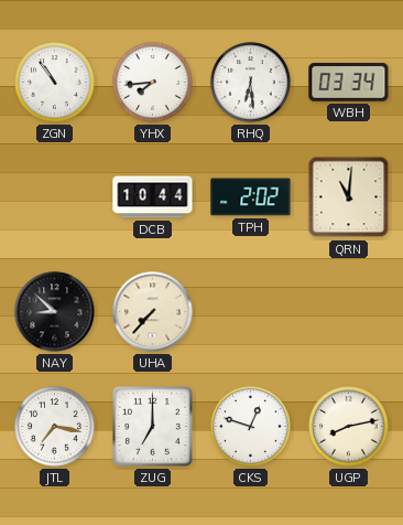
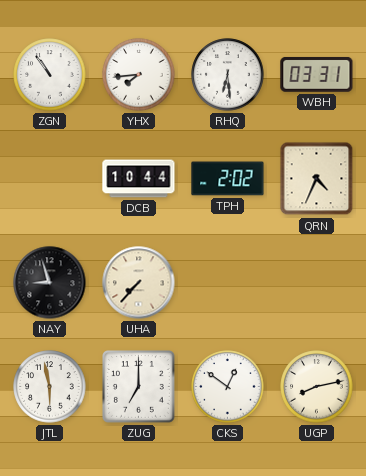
WBH: 03:34 -> 03:31
QRN: 11:01 -> 4:34
NAY: 8:52 -> 8:57
JTL: 7:17 -> 5:58
CKS: 12:48 -> 12:51
